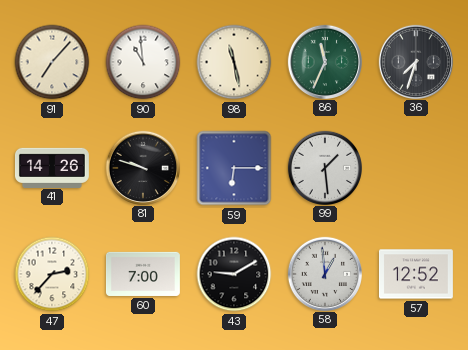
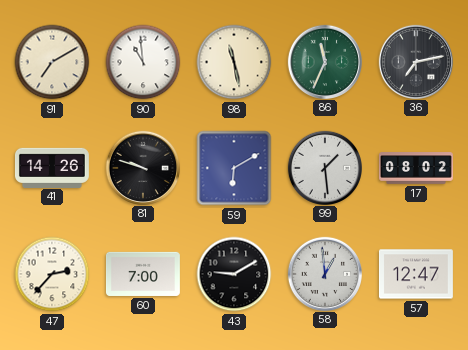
91: 7:07 -> 7:10
36: 7:33 -> 7:13
59: 6:15 -> 6:10
17: none -> 08:02
57: 12:52 -> 12:47
